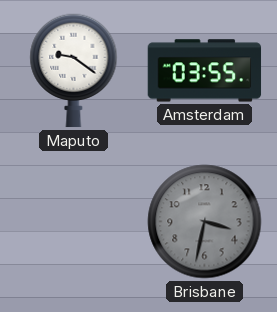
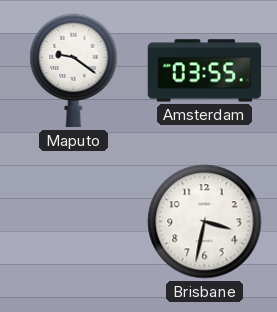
Brisbane dial: grey -> white
